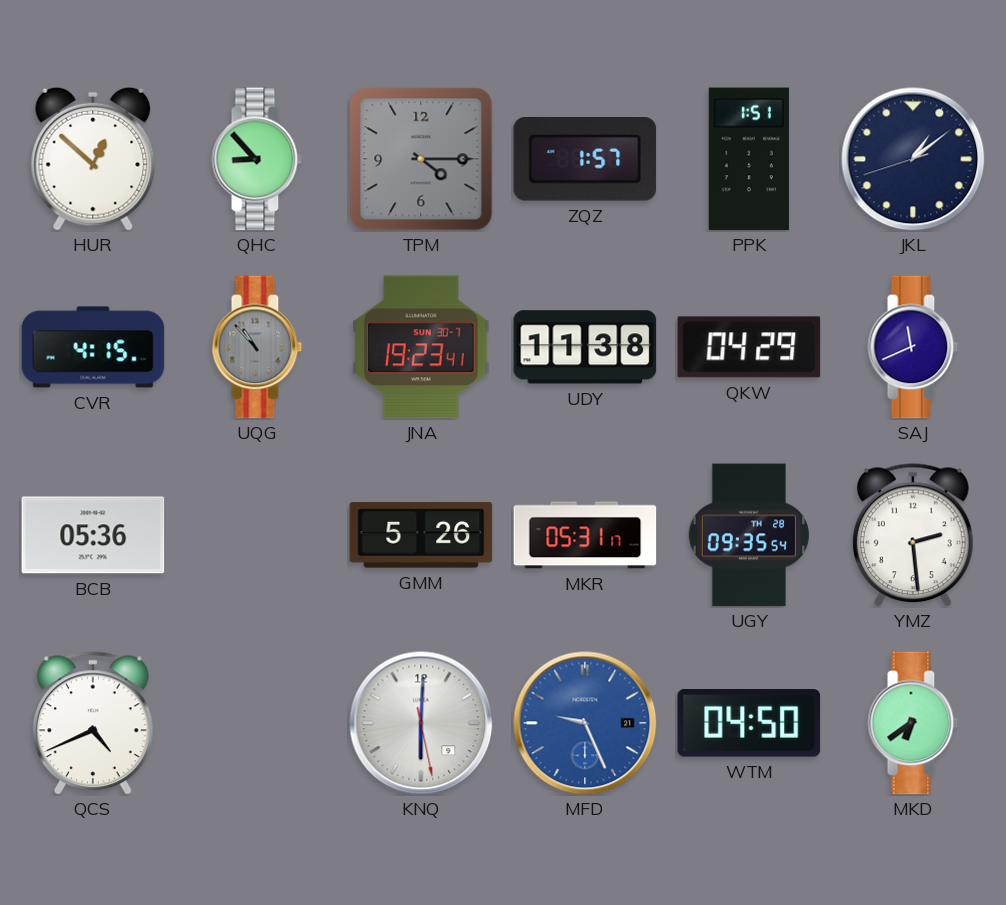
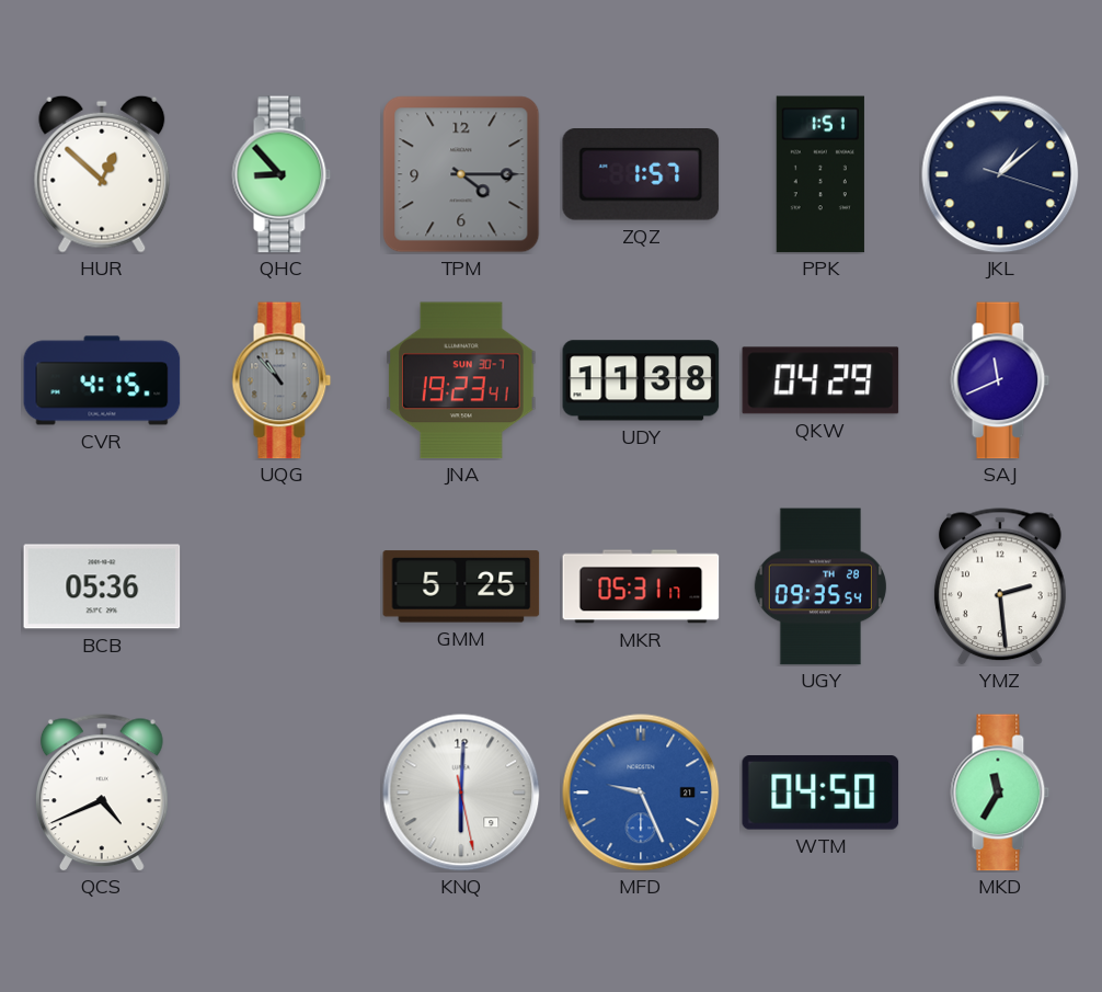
JKL: 1:08:42 -> 1:08:18
GMM: 5:26 -> 5:25
MKD: 6:39 -> 11:35
